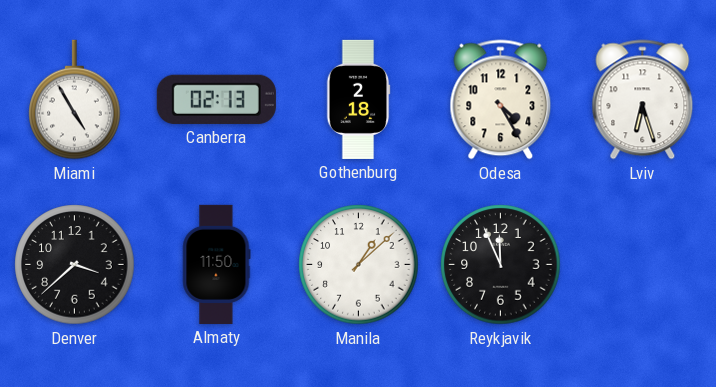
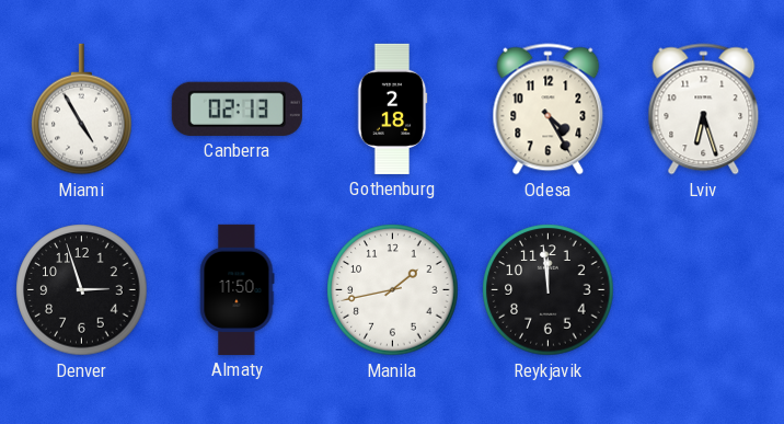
Denver: 3:38 -> 2:57
Manila: 1:08 -> 1:43
Reykjavik: 11:56 -> 11:59
